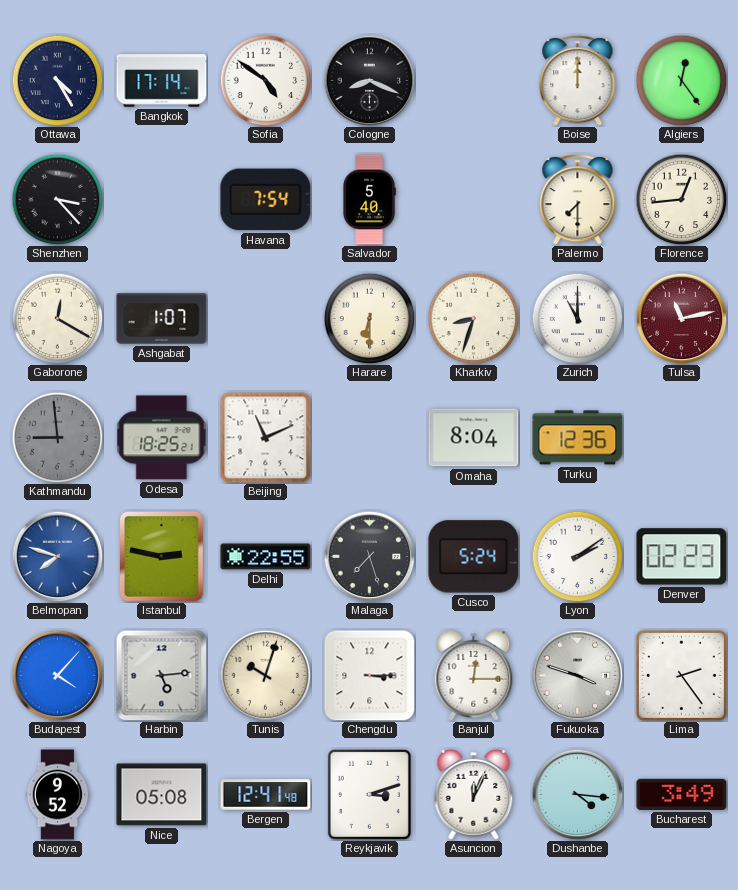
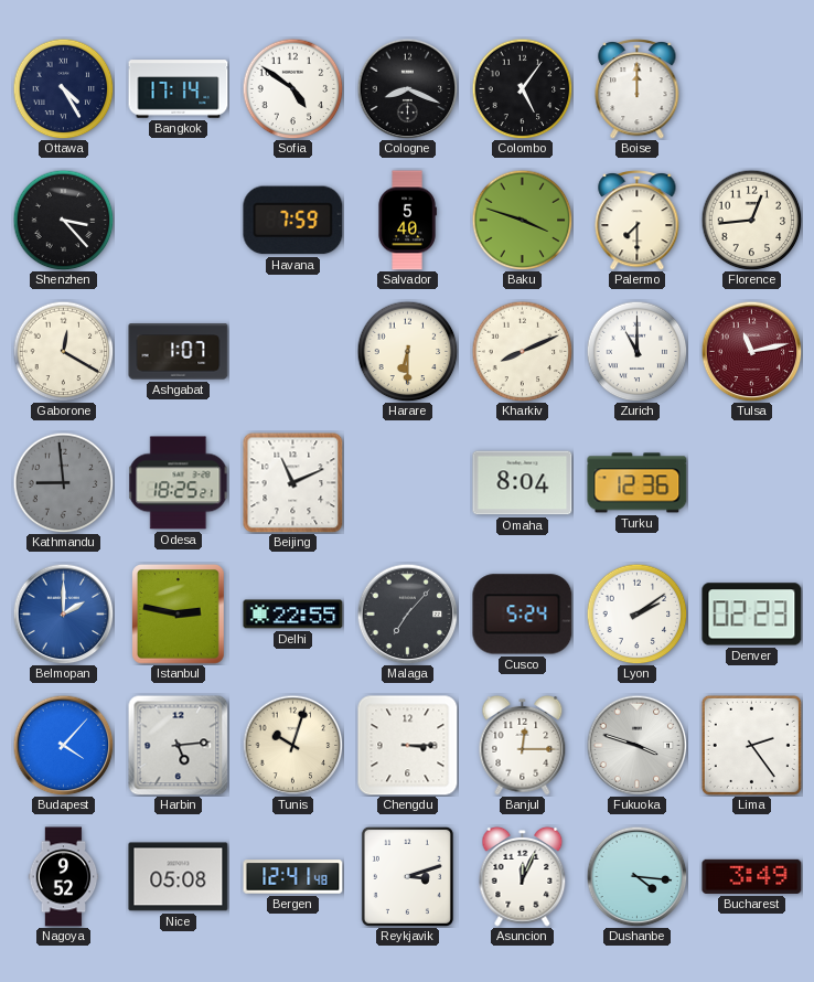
Colombo: none -> 5:06
Algiers: 12:24 -> none
Havana: 7:54 -> 7:59
Baku: none -> 3:48
Kharkiv: 8:33 -> 8:11
Belmopan: 7:48 -> 2:00
Malaga: 7:27 -> 7:07
